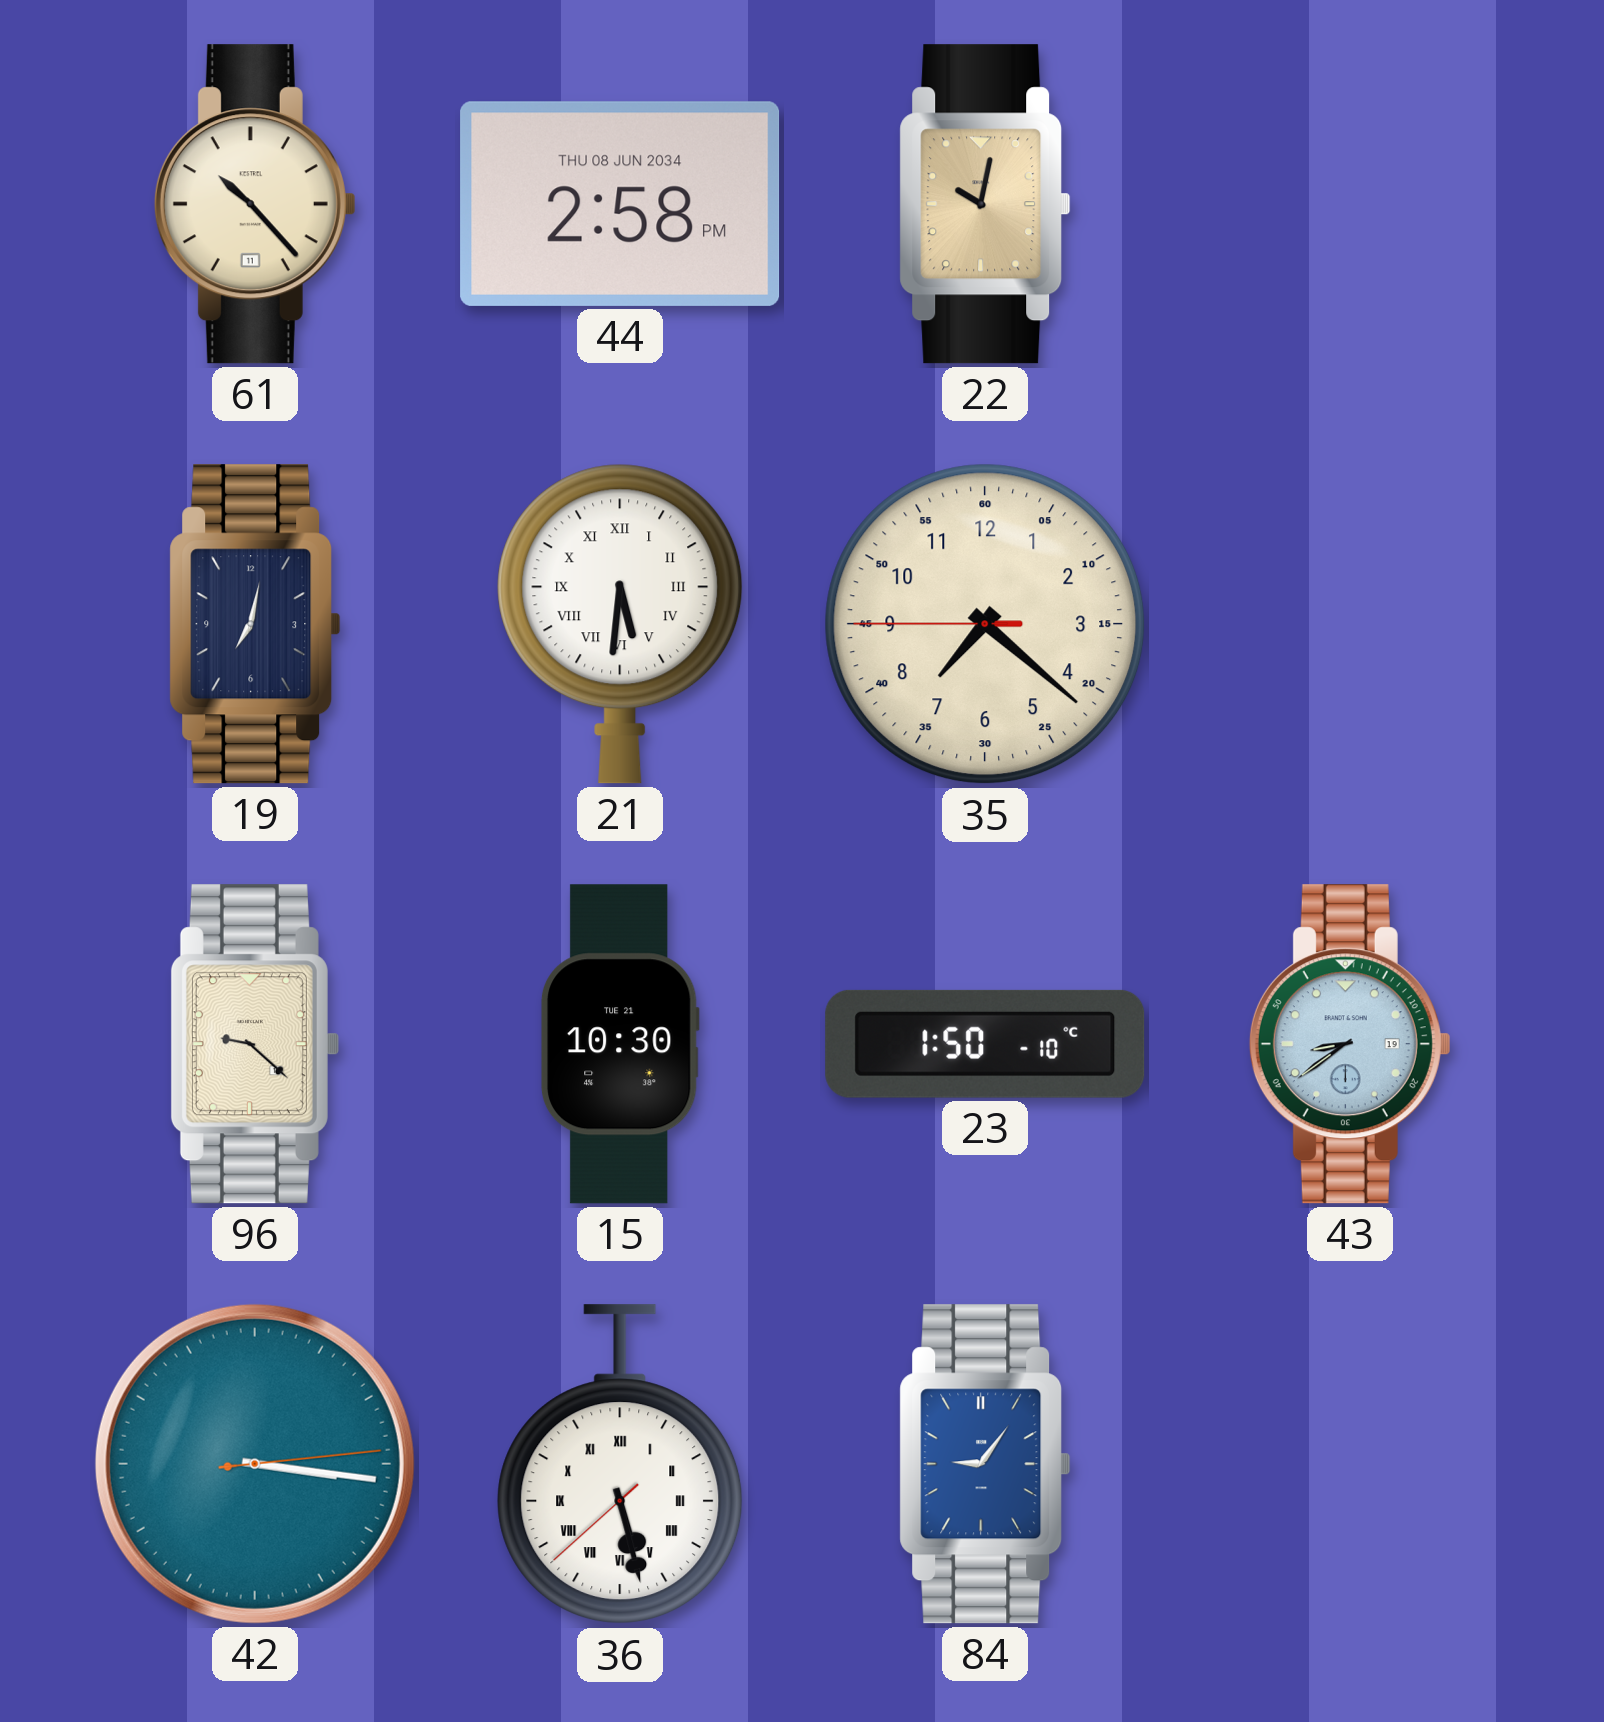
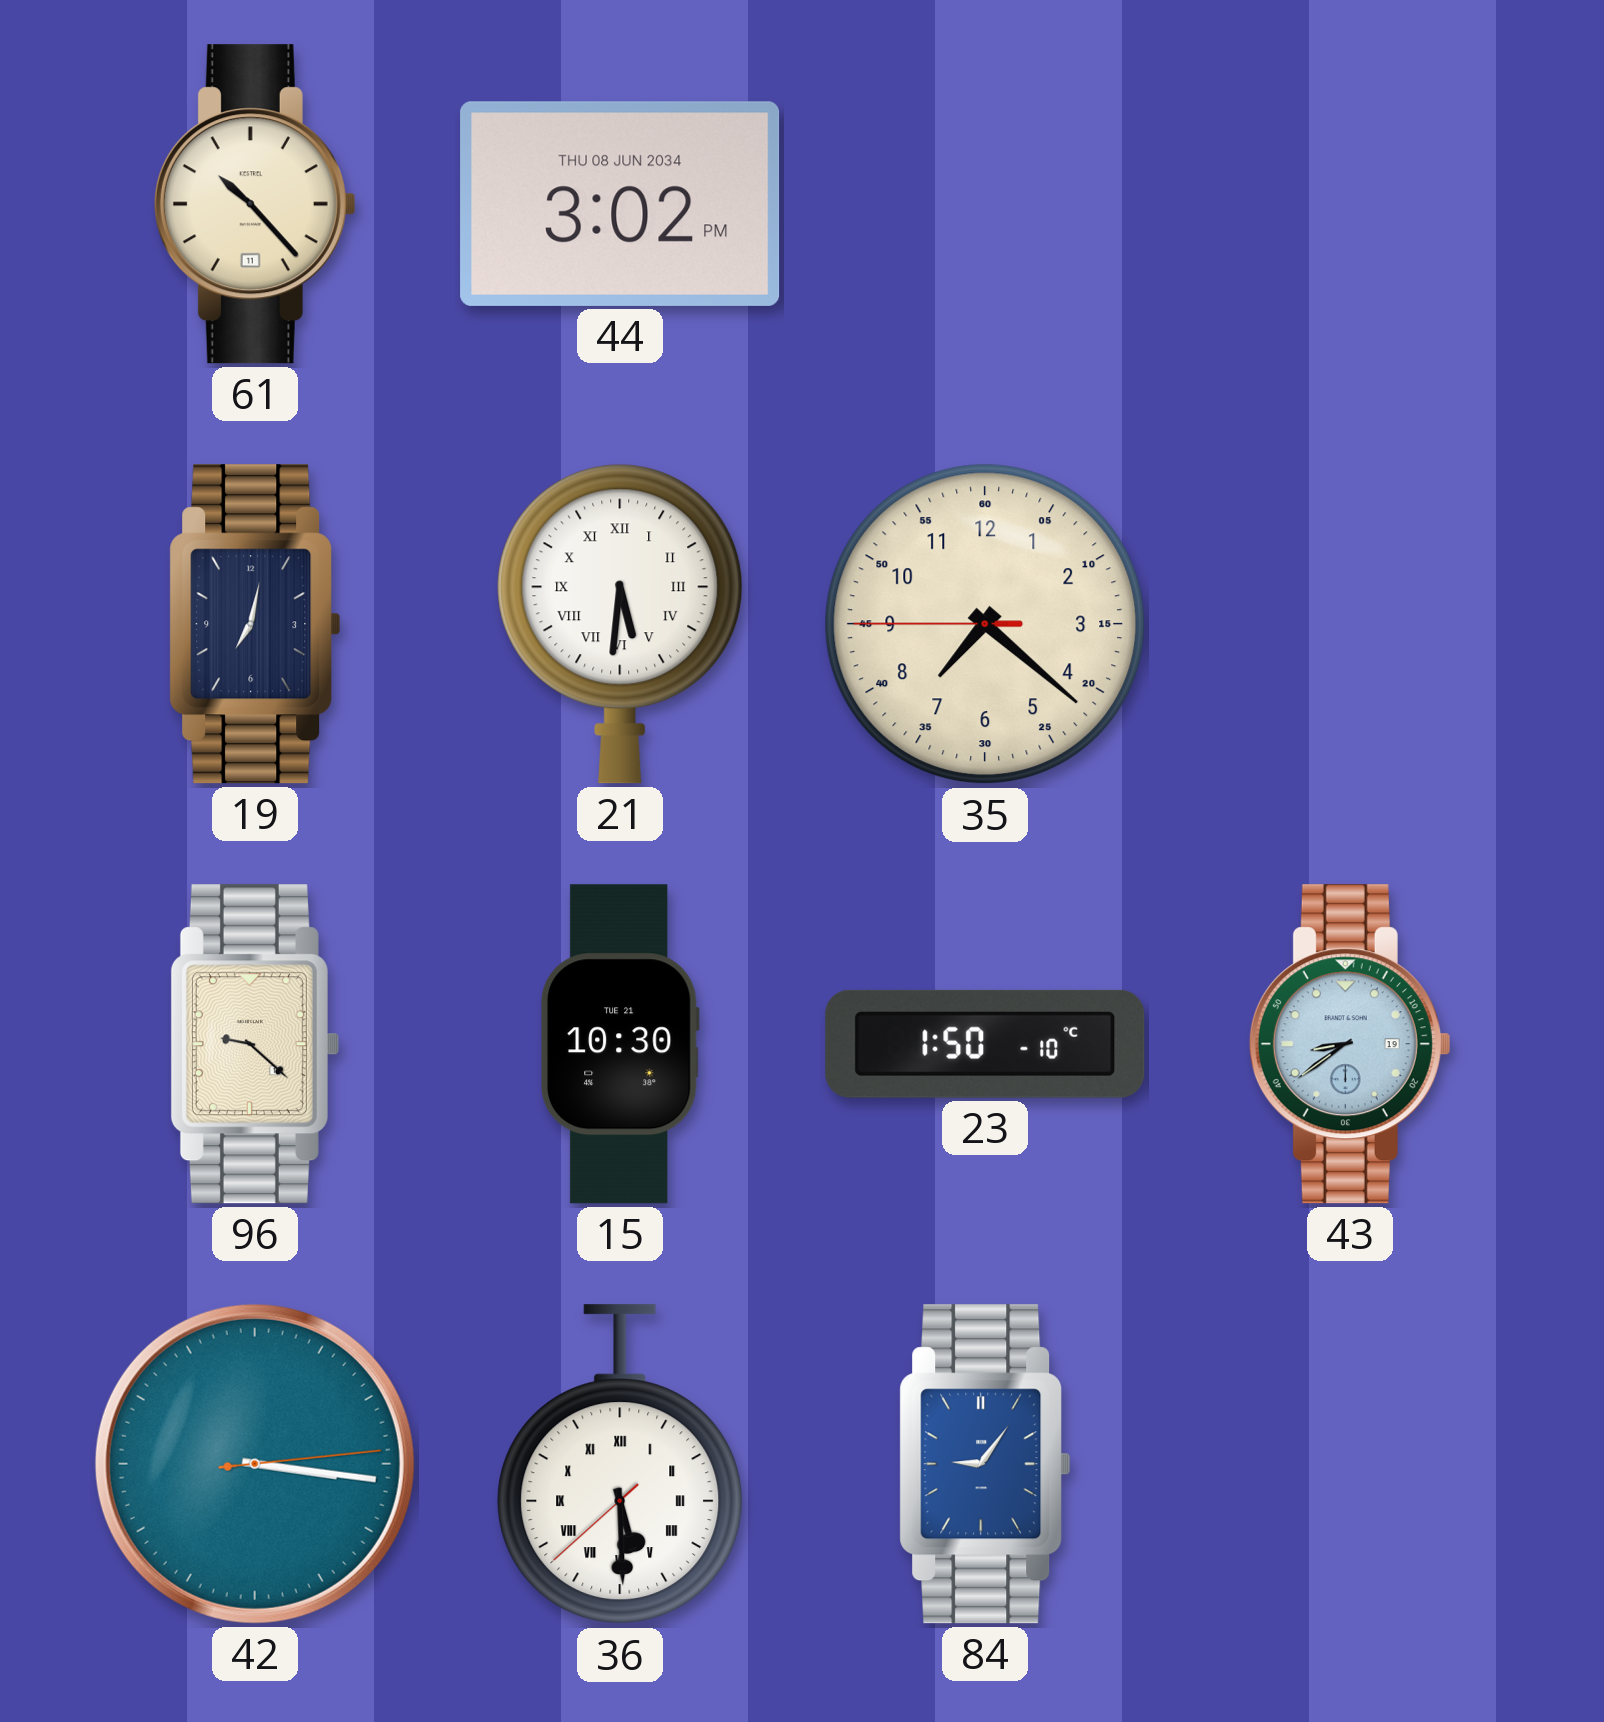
44: 2:58 -> 3:02
22: 10:02 -> none
36: 5:27 -> 5:29
